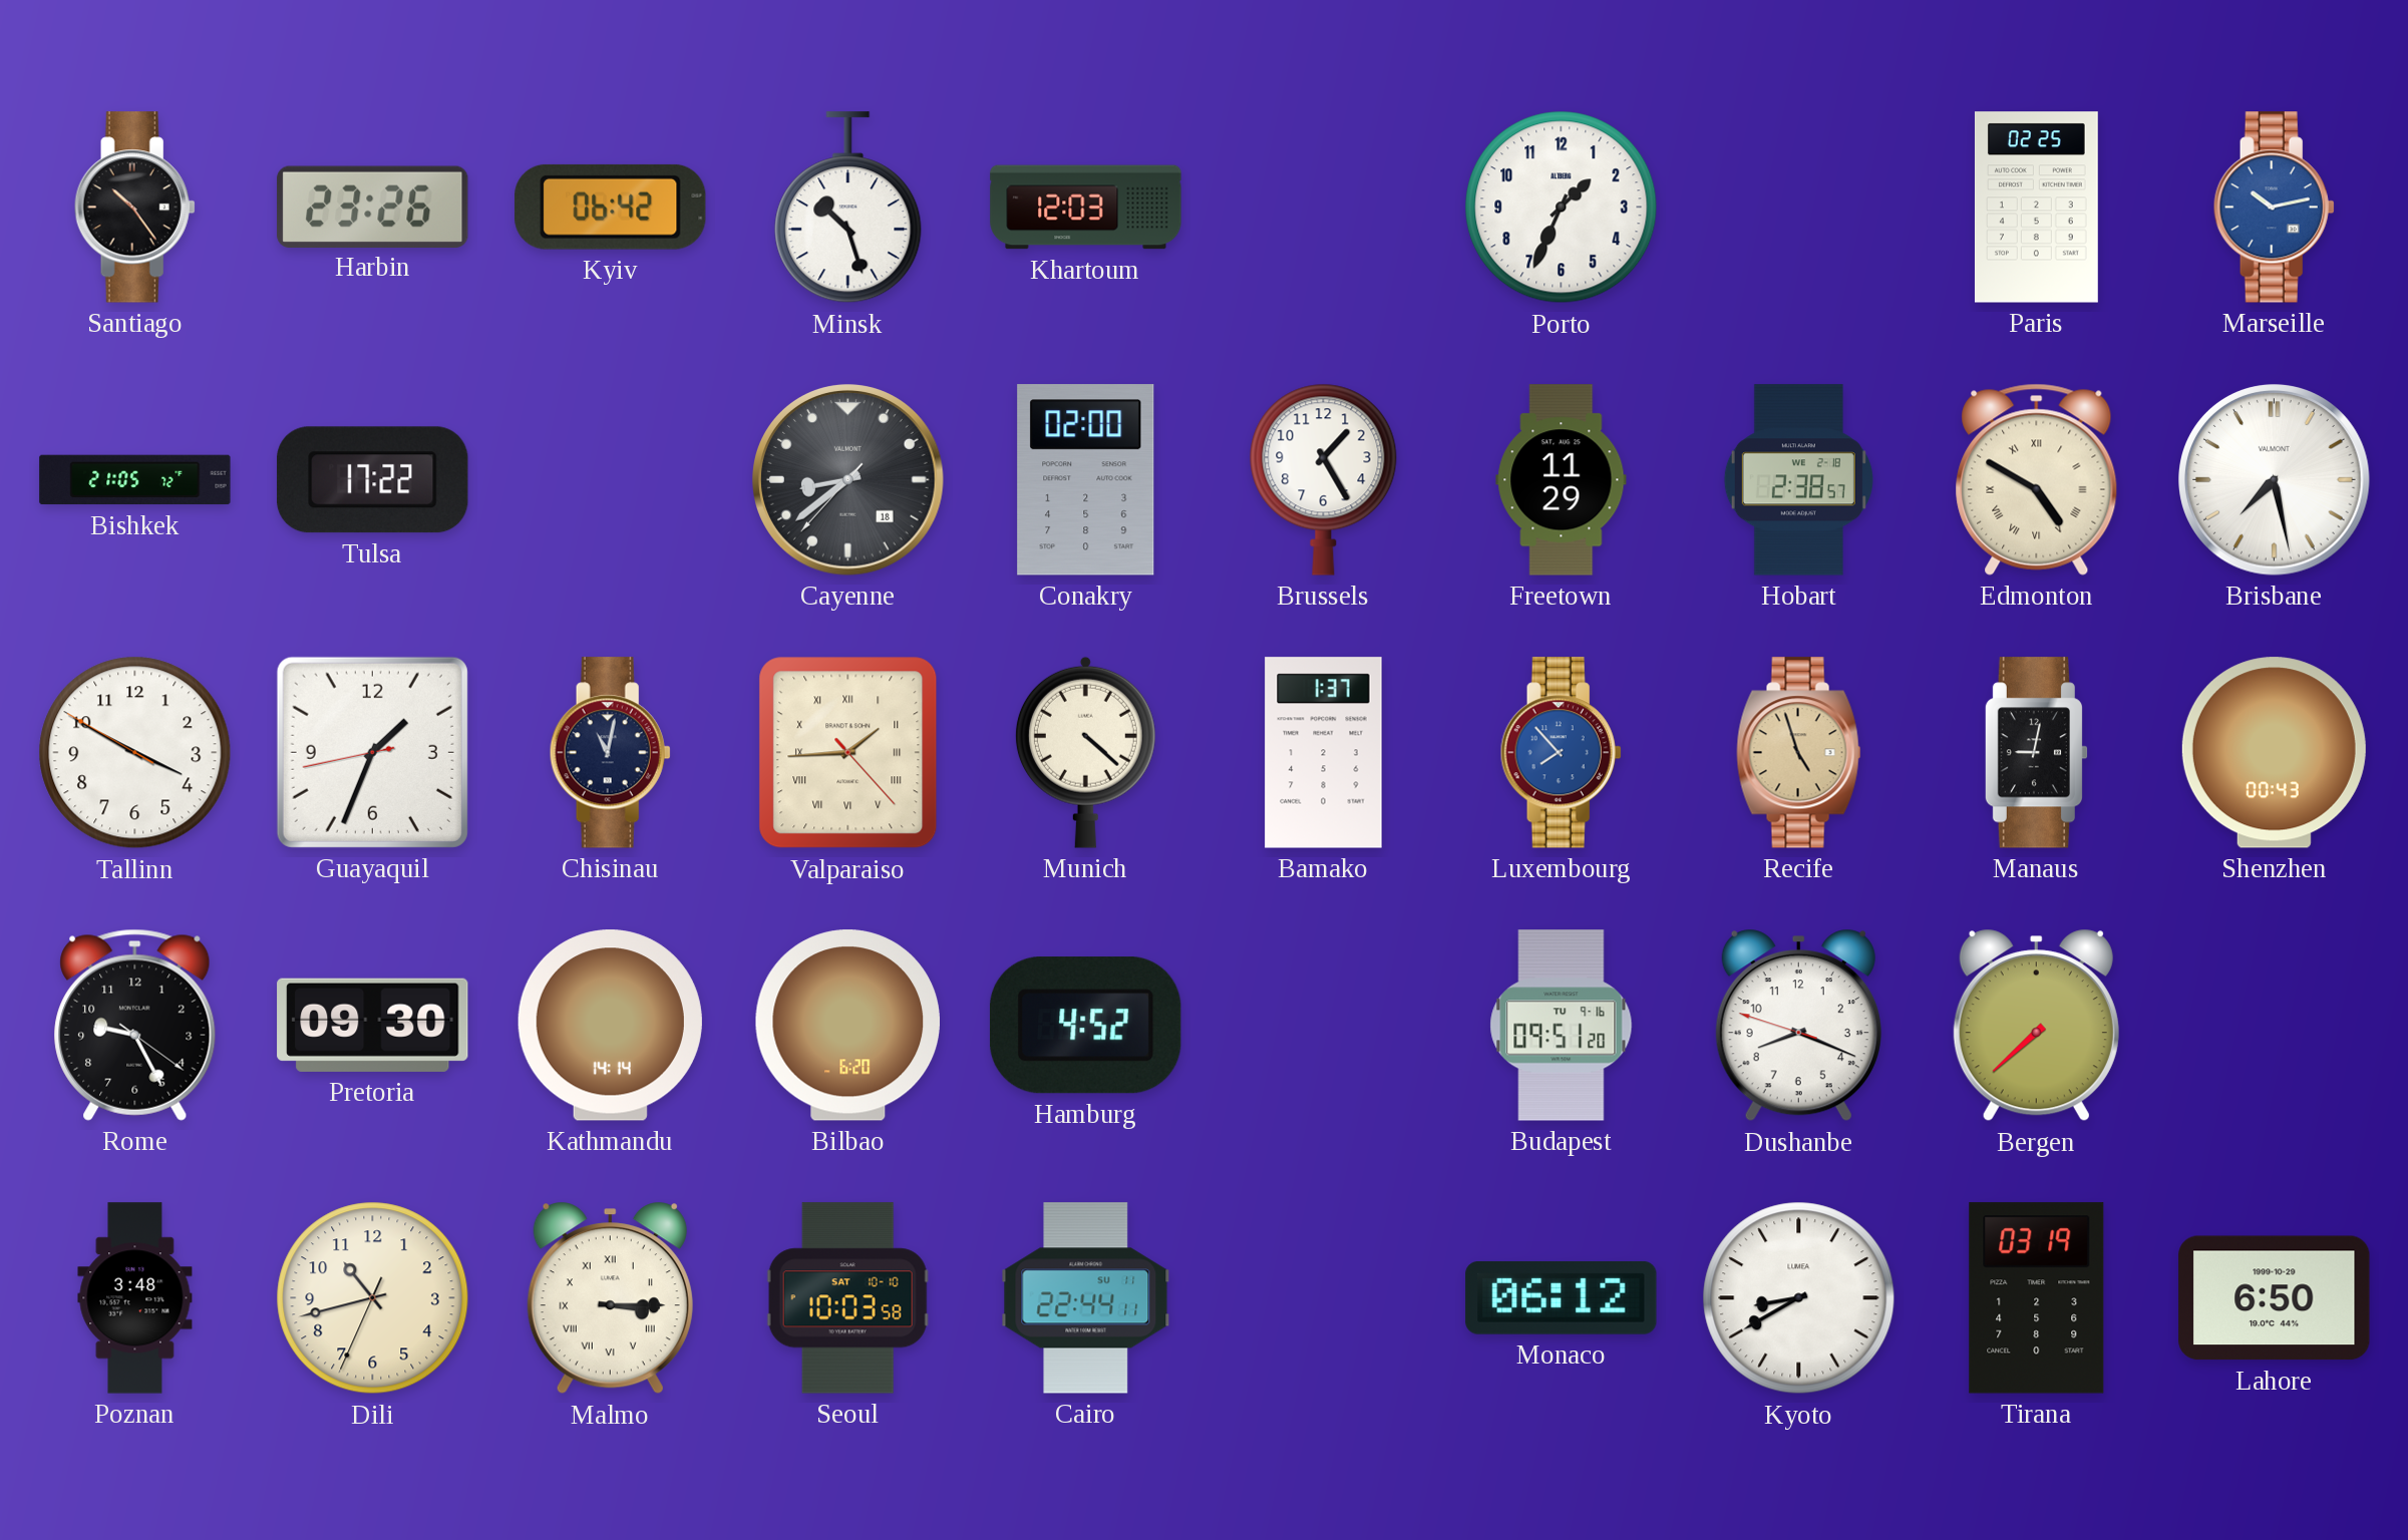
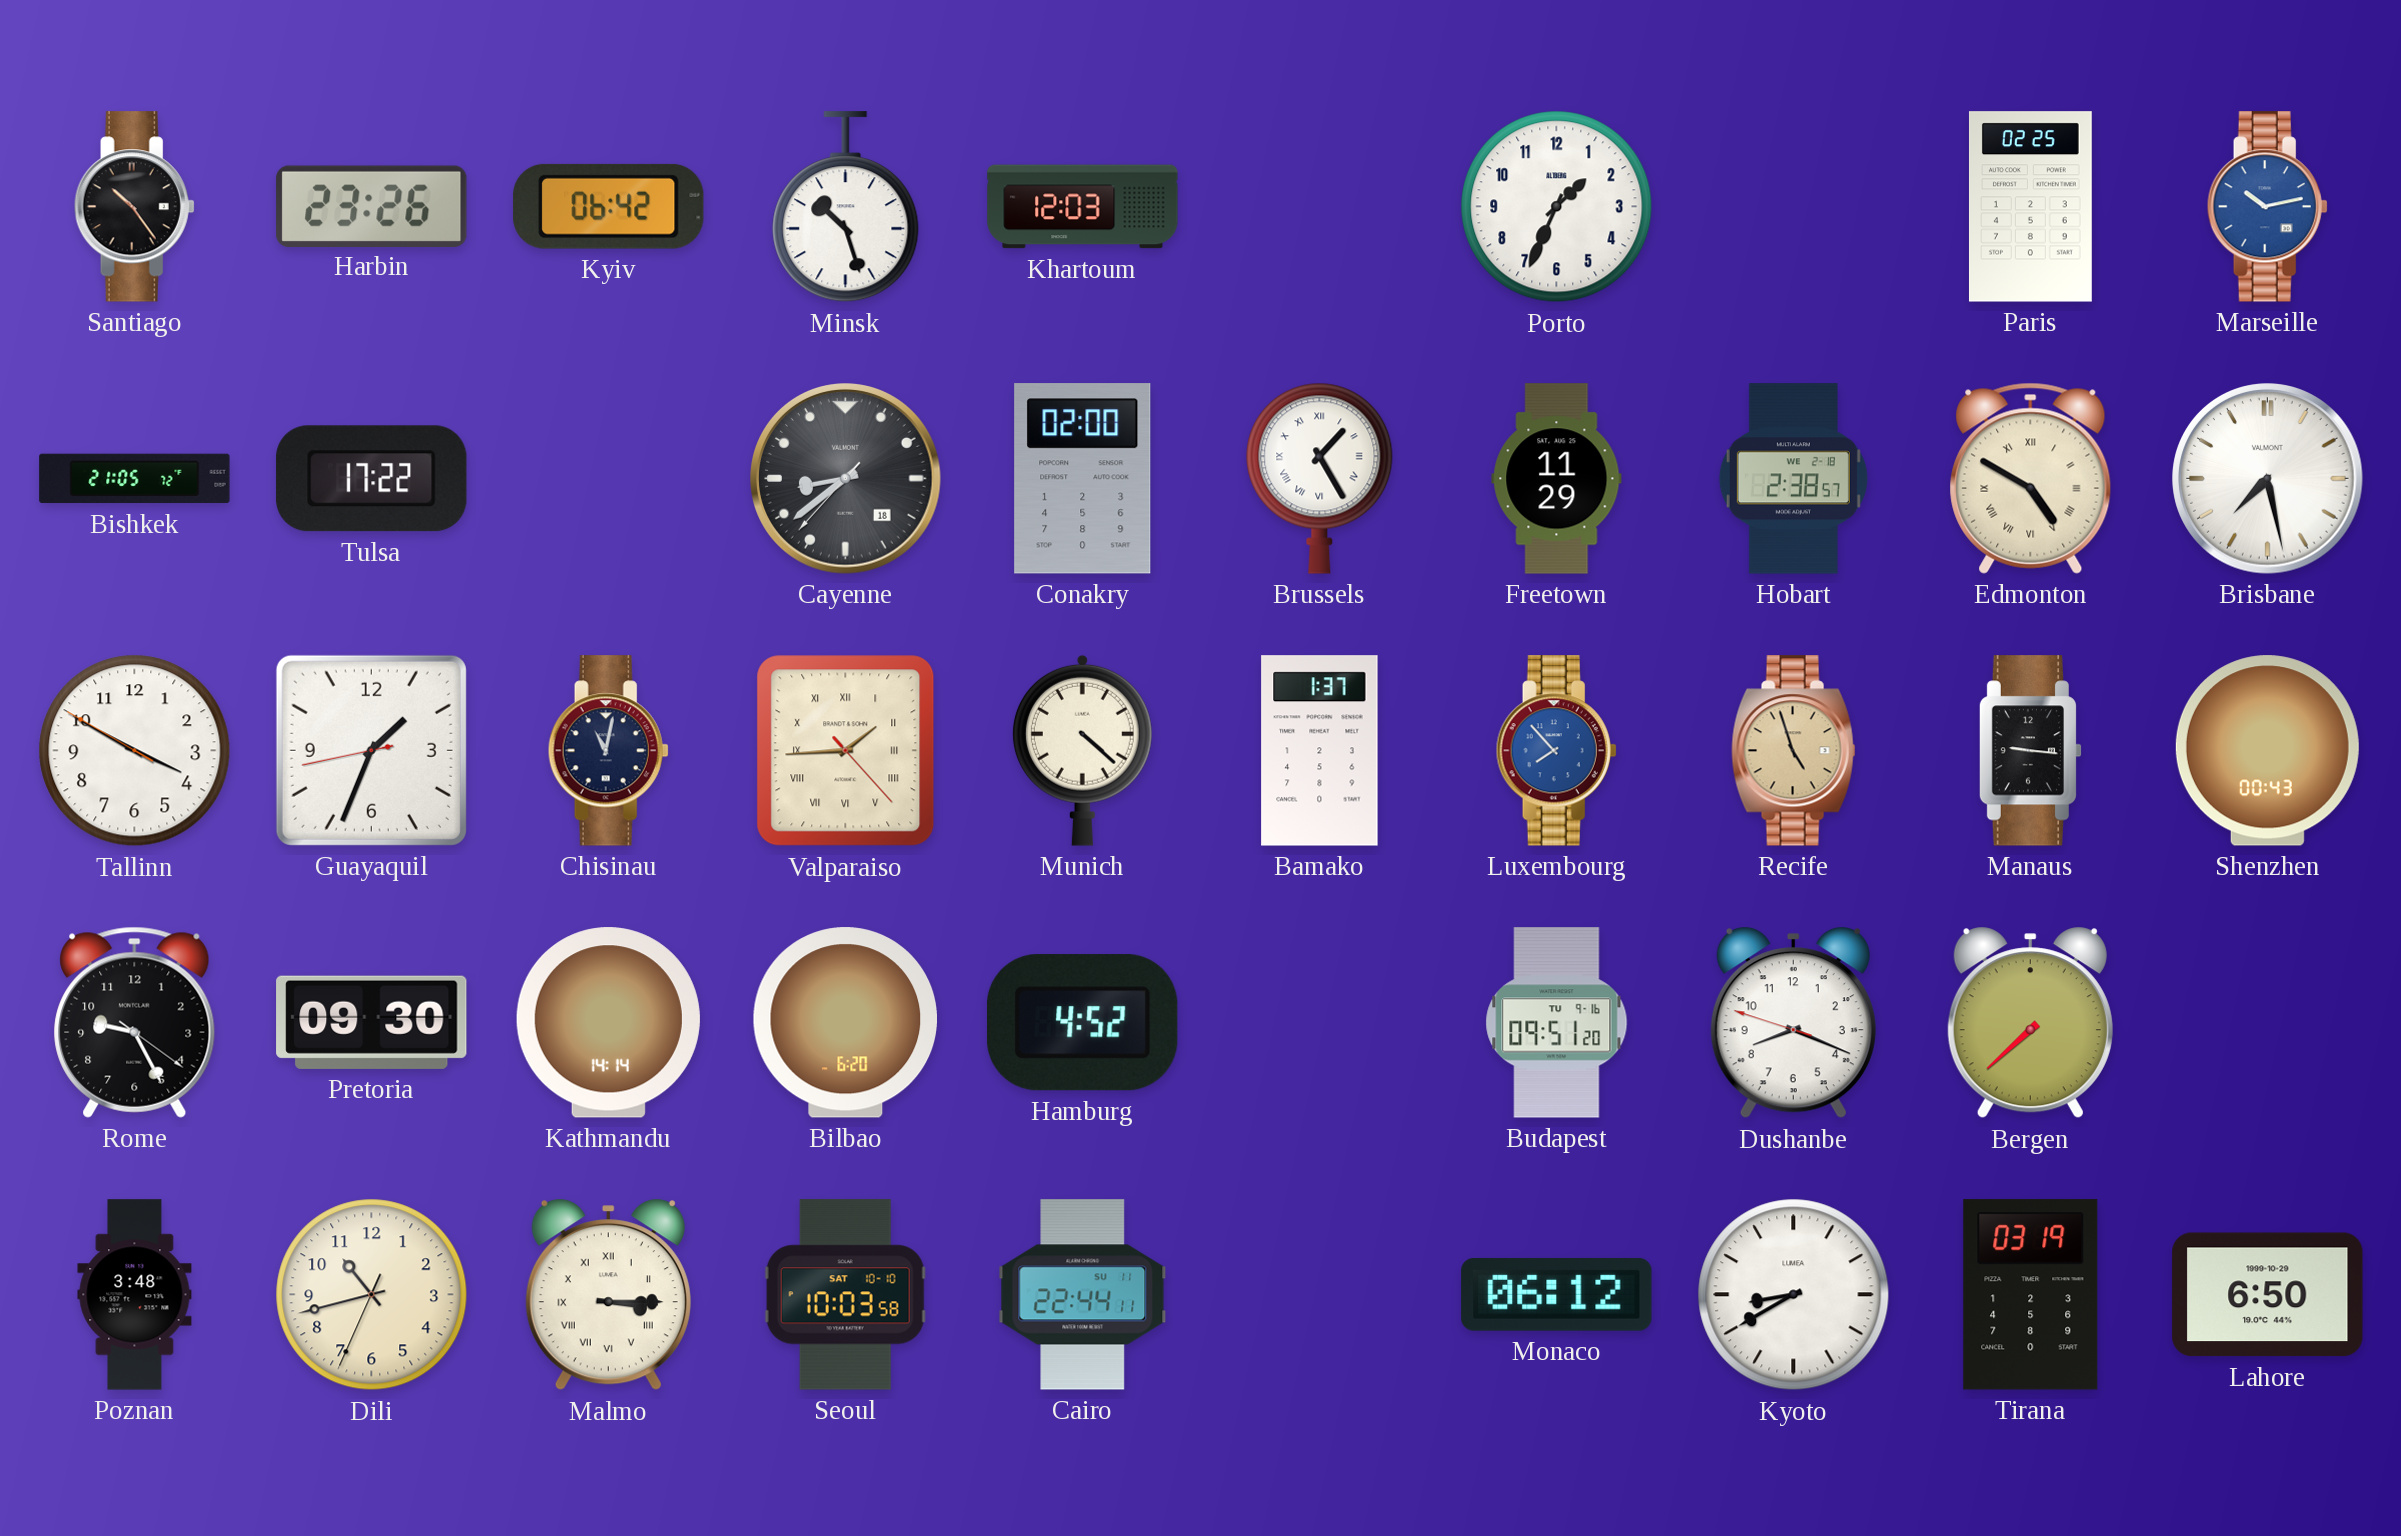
Brussels numerals: Arabic -> Roman
Manaus: 9:02 -> 9:16
